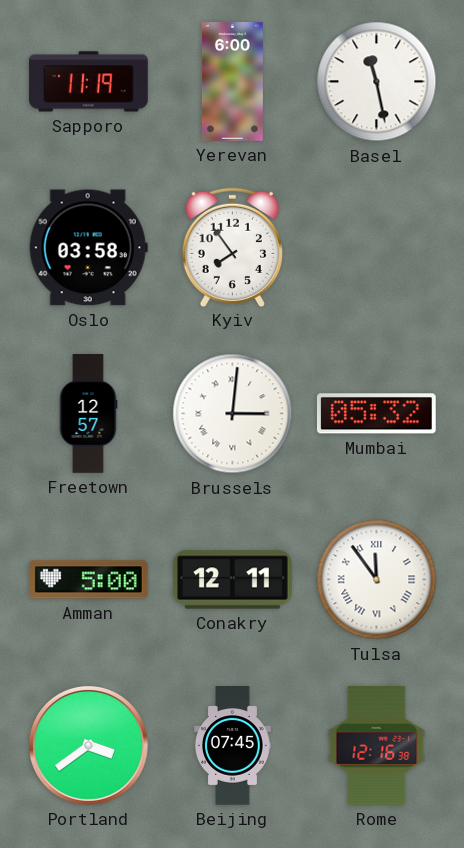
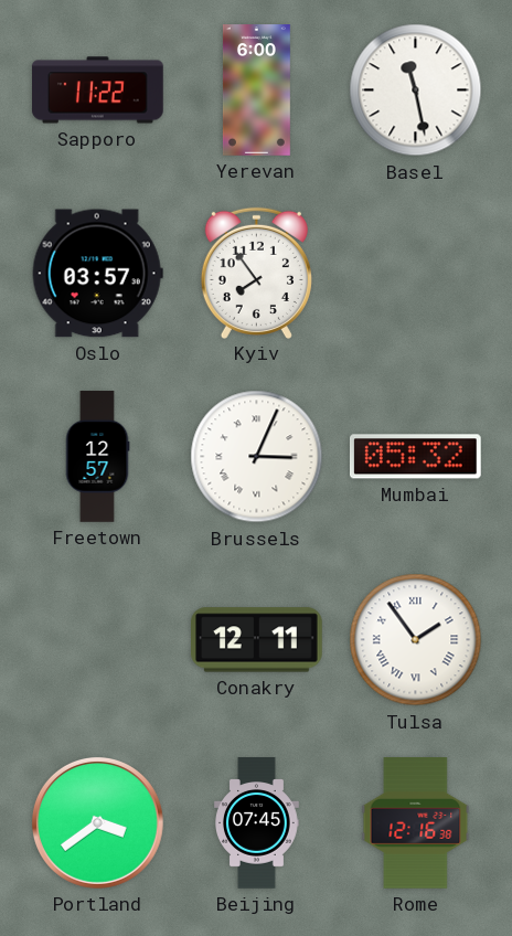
Sapporo: 11:19 -> 11:22
Oslo: 03:58 -> 03:57
Brussels: 3:01 -> 3:04
Amman: 5:00 -> none
Tulsa: 11:54 -> 1:54
